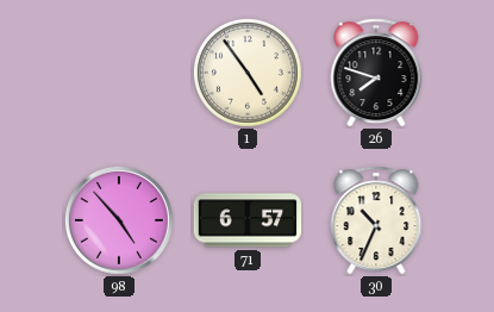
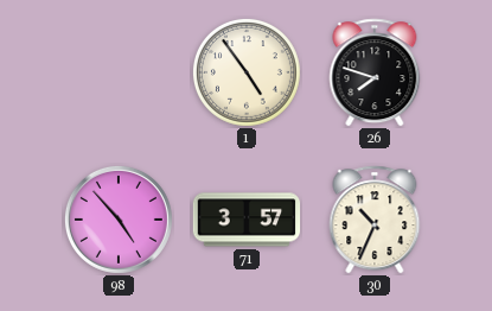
71: 6:57 -> 3:57
